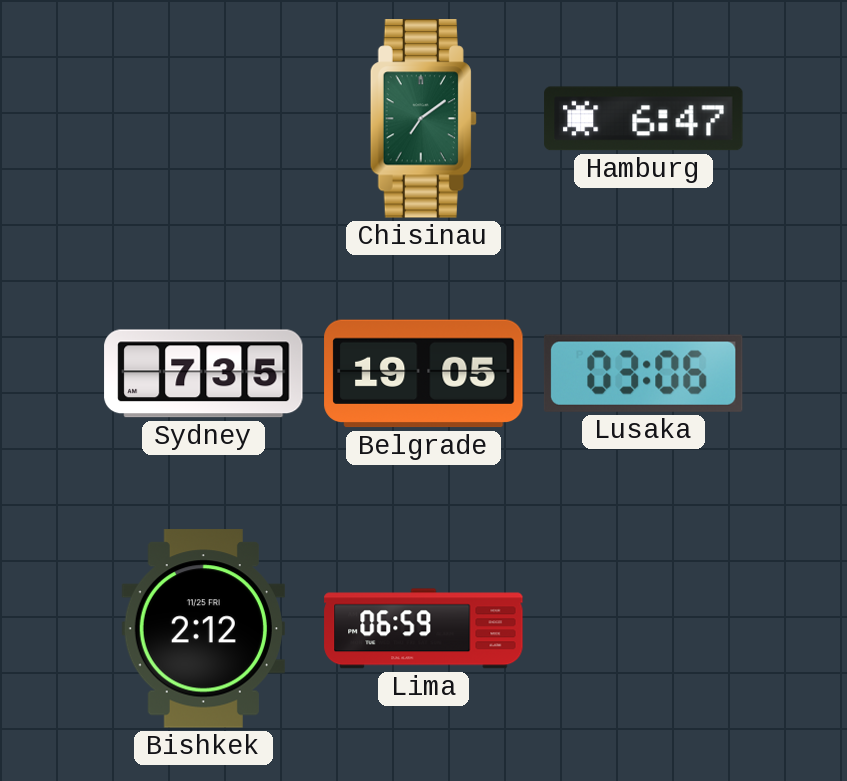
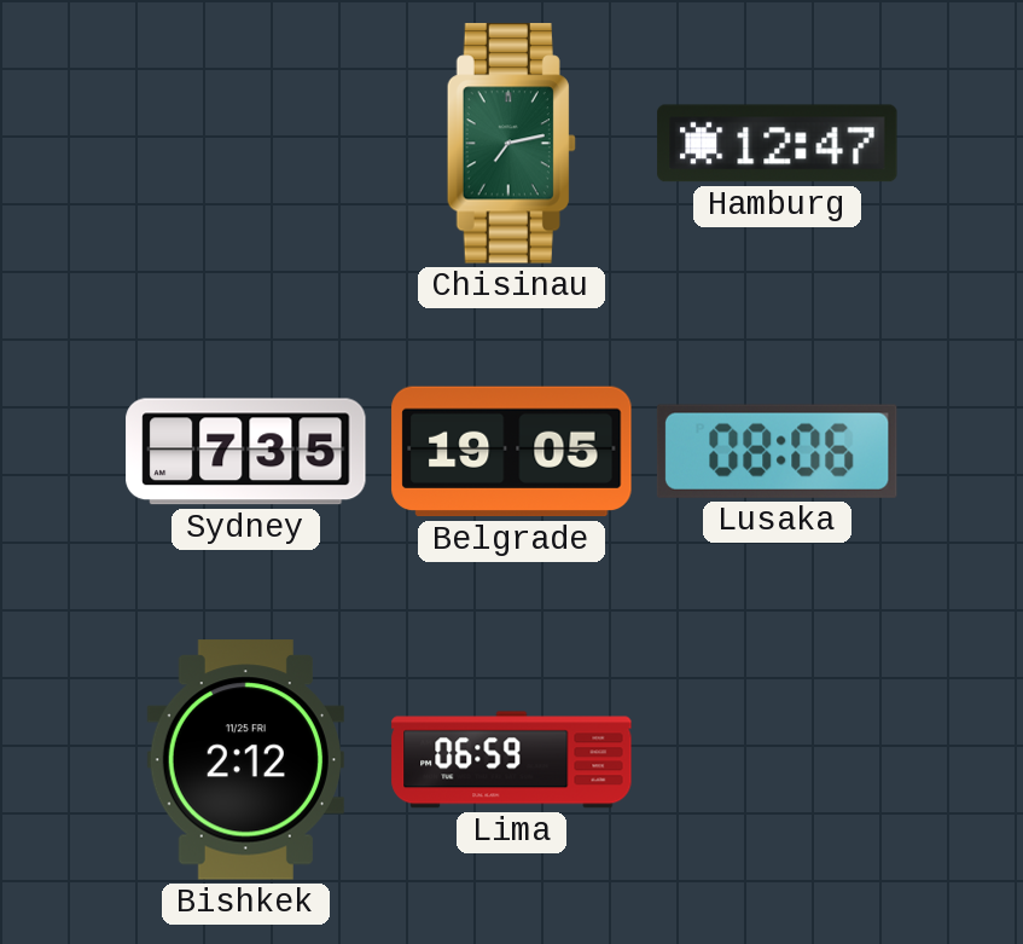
Chisinau: 7:09 -> 7:13
Hamburg: 6:47 -> 12:47
Lusaka: 03:06 -> 08:06
